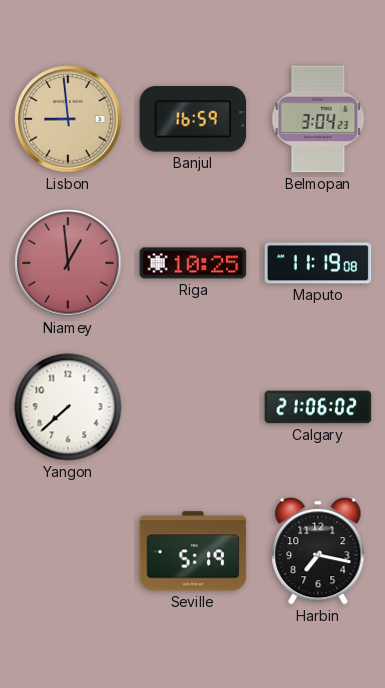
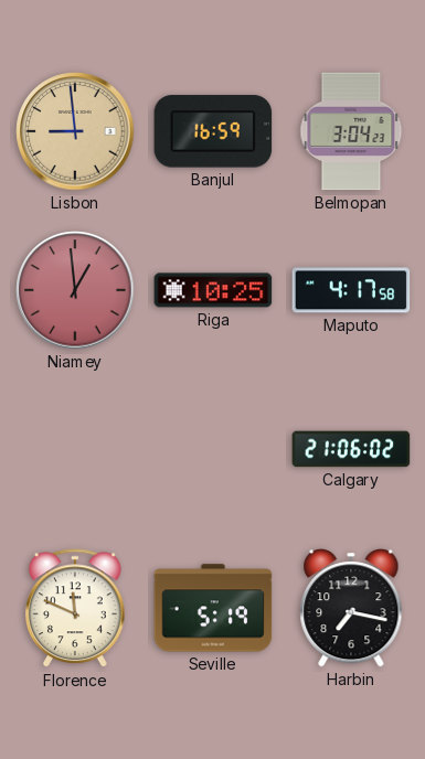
Maputo: 11:19 -> 4:17
Yangon: 7:38 -> none
Florence: none -> 11:49
